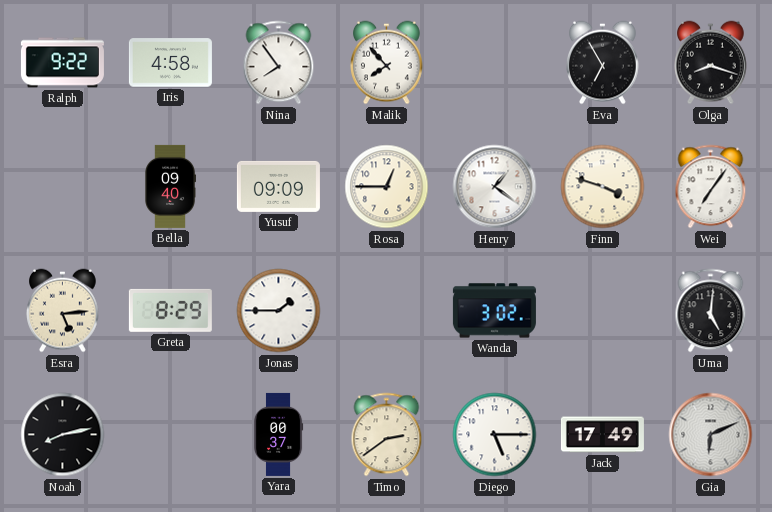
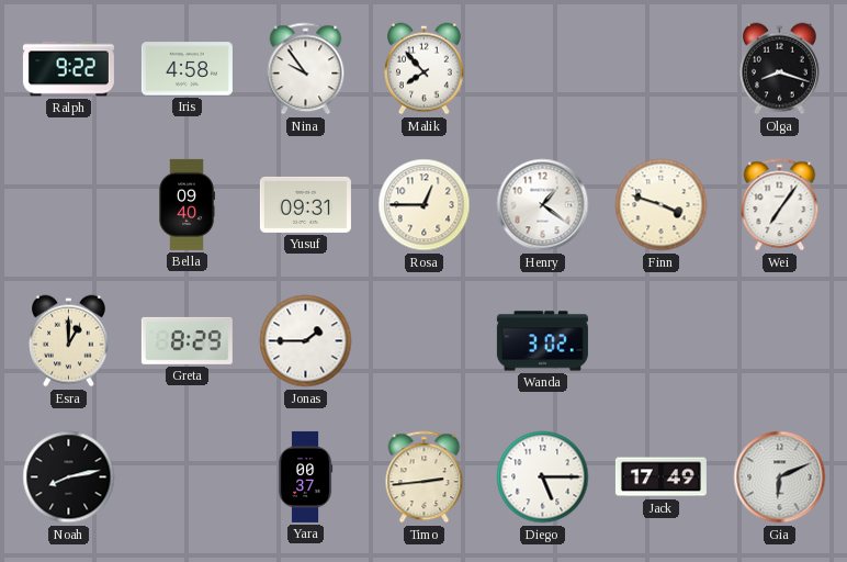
Nina: 7:54 -> 9:54
Eva: 6:55 -> none
Yusuf: 09:09 -> 09:31
Esra: 5:14 -> 1:00
Uma: 5:01 -> none
Timo: 2:39 -> 2:44
